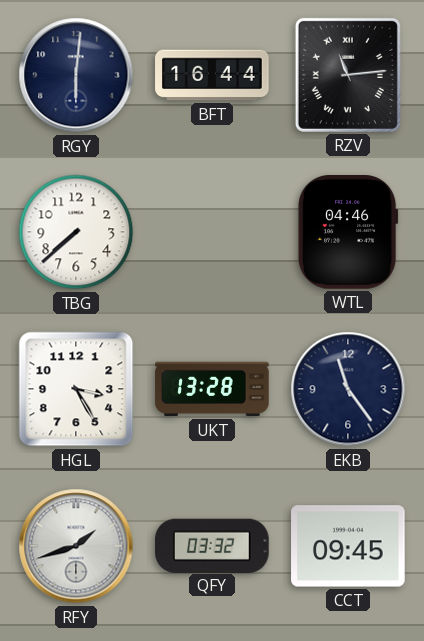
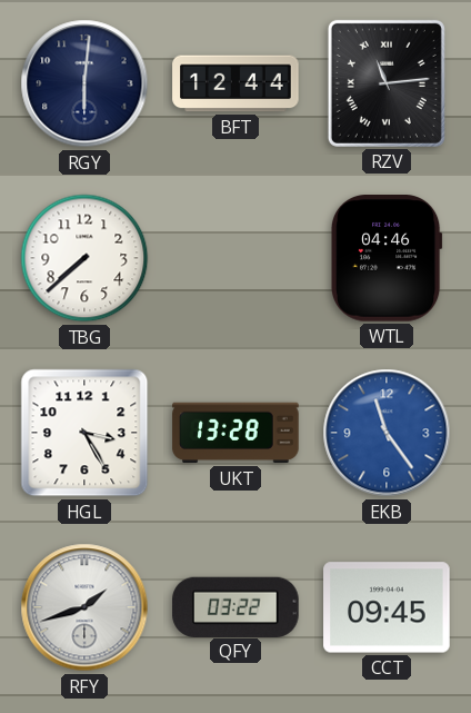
BFT: 16:44 -> 12:44
EKB dial: navy -> blue
QFY: 03:32 -> 03:22
